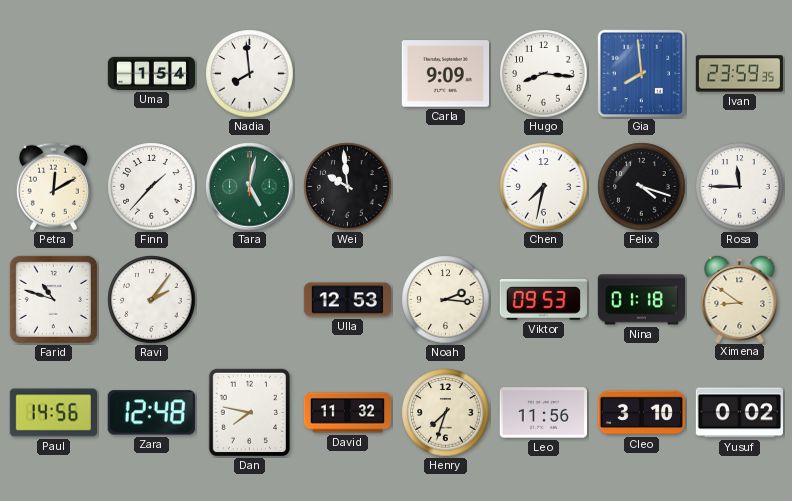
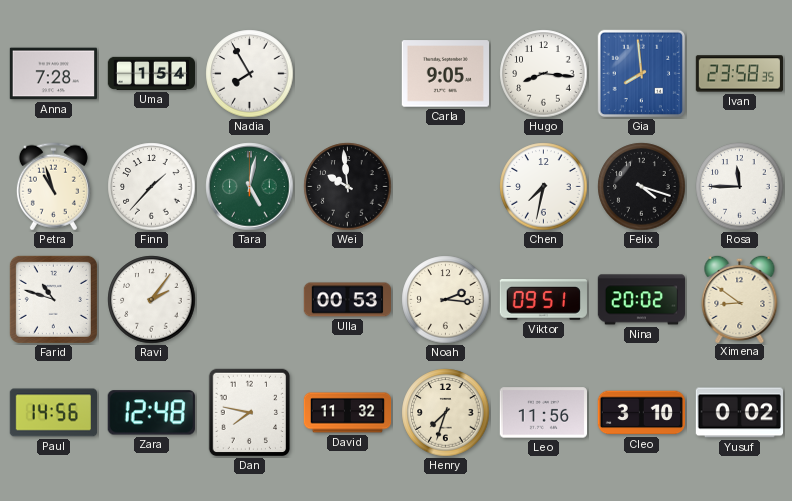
Anna: none -> 7:28
Nadia: 7:59 -> 7:55
Carla: 9:09 -> 9:05
Ivan: 23:59 -> 23:58
Petra: 12:10 -> 10:57
Ulla: 12:53 -> 00:53
Viktor: 09:53 -> 09:51
Nina: 01:18 -> 20:02
